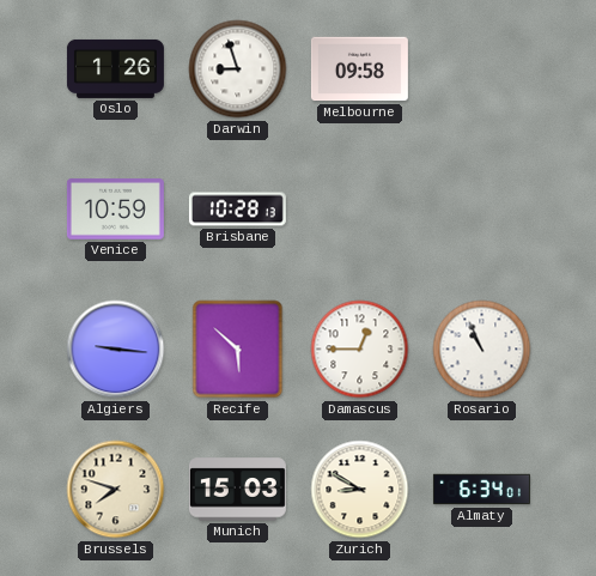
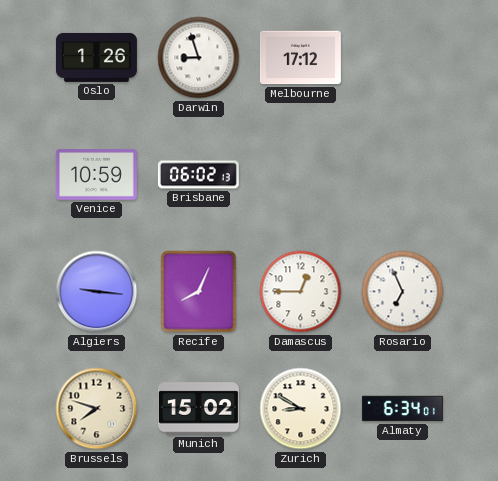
Melbourne: 09:58 -> 17:12
Brisbane: 10:28 -> 06:02
Recife: 5:52 -> 8:04
Rosario: 10:56 -> 6:56
Munich: 15:03 -> 15:02
